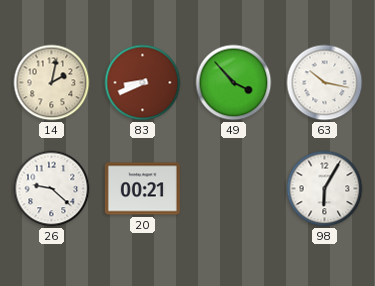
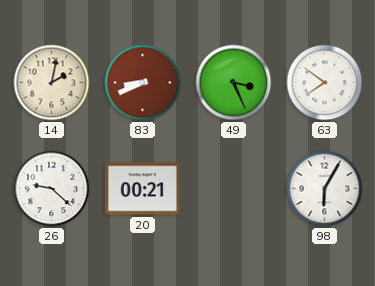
49: 3:53 -> 3:26
63: 10:17 -> 7:51
